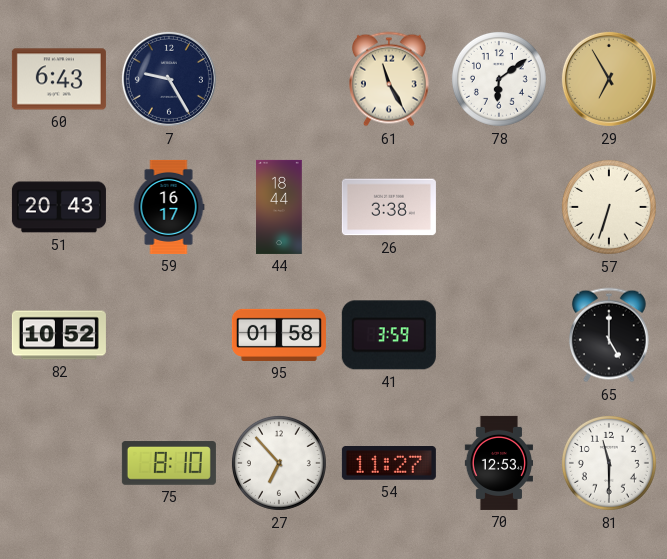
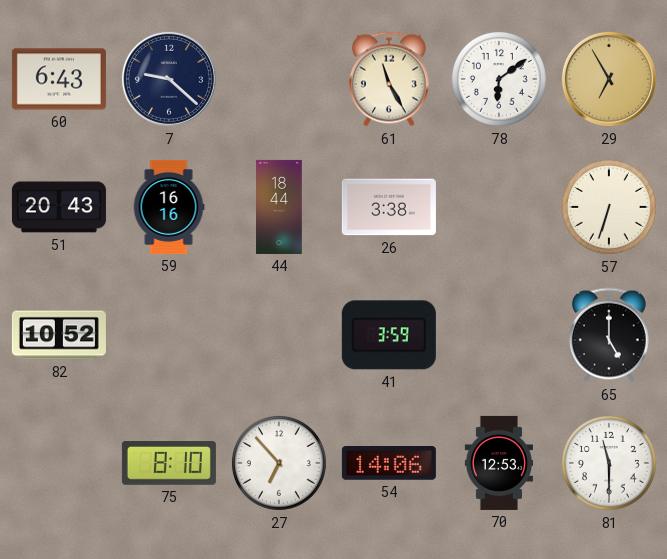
7: 9:25 -> 9:22
59: 16:17 -> 16:16
95: 01:58 -> none
54: 11:27 -> 14:06
